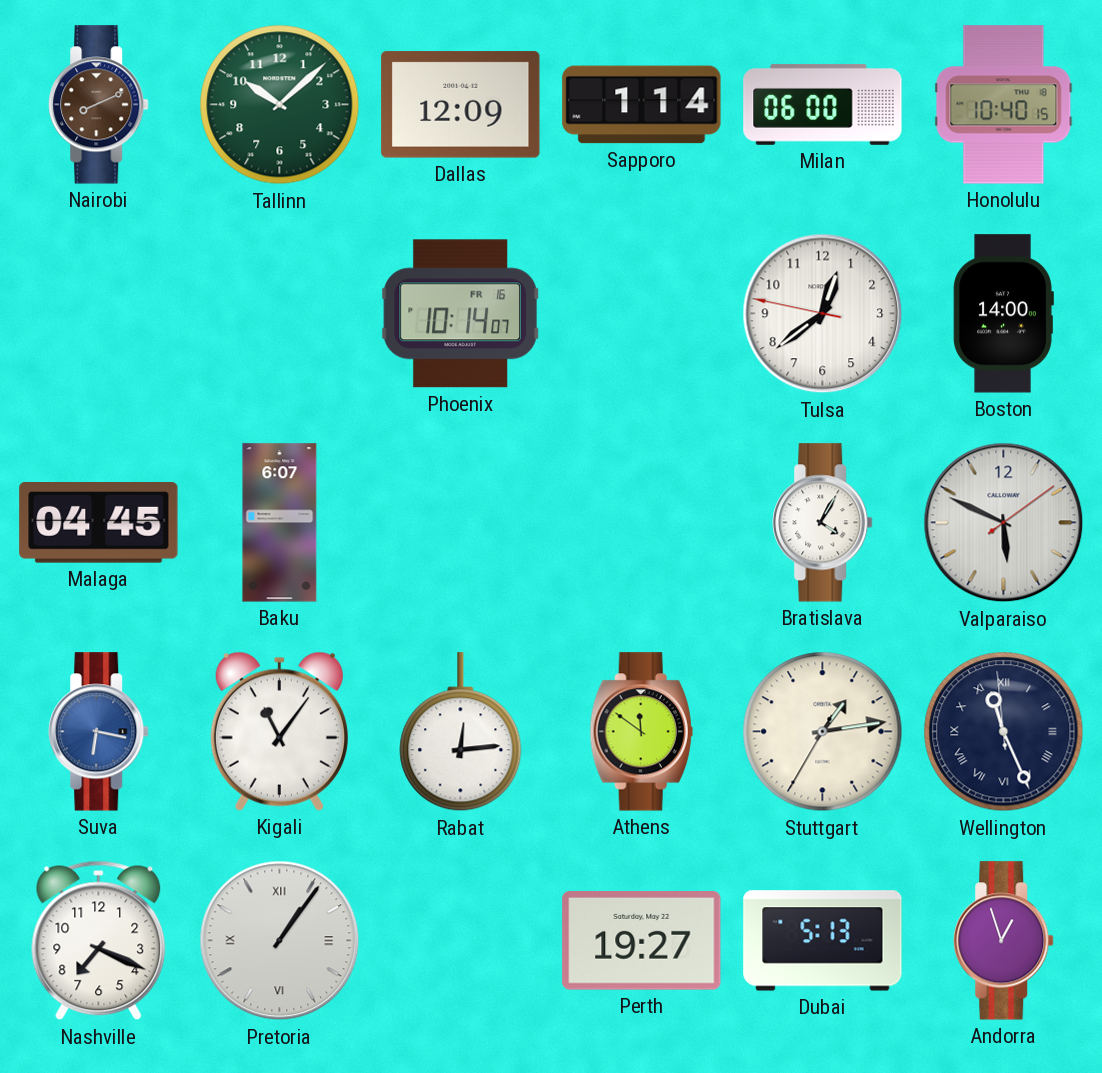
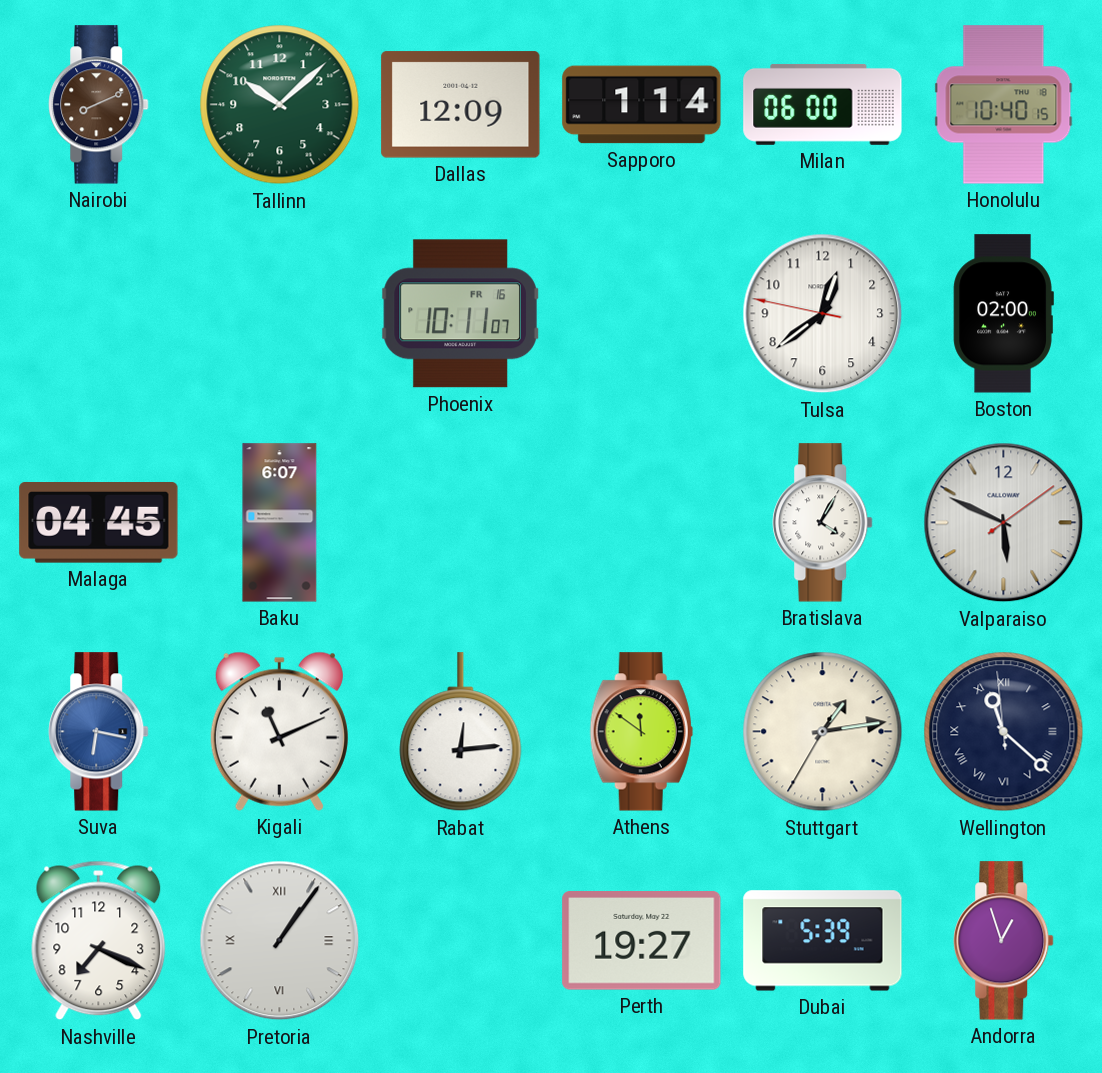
Phoenix: 10:14 -> 10:11
Boston: 14:00 -> 02:00
Kigali: 11:06 -> 11:11
Wellington: 11:25 -> 11:21
Dubai: 5:13 -> 5:39
